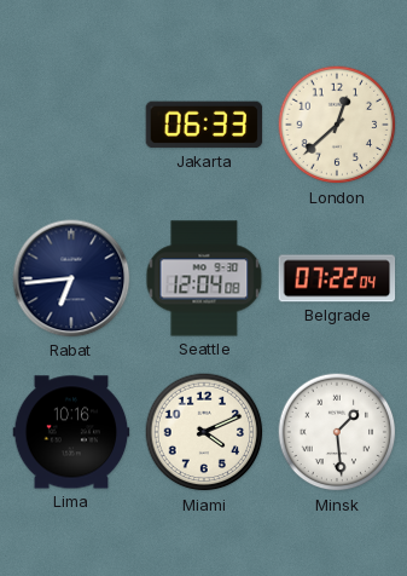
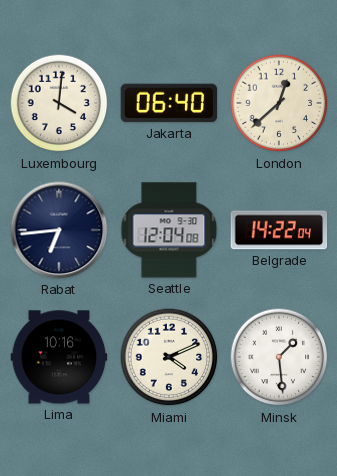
Luxembourg: none -> 4:01
Jakarta: 06:33 -> 06:40
Belgrade: 07:22 -> 14:22
